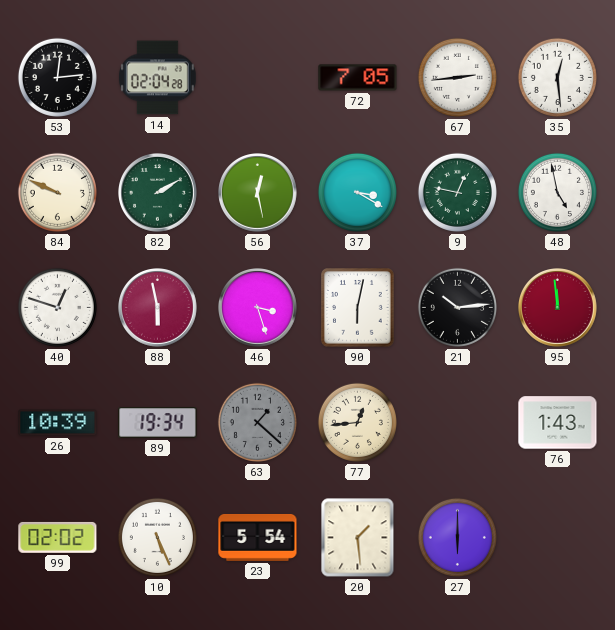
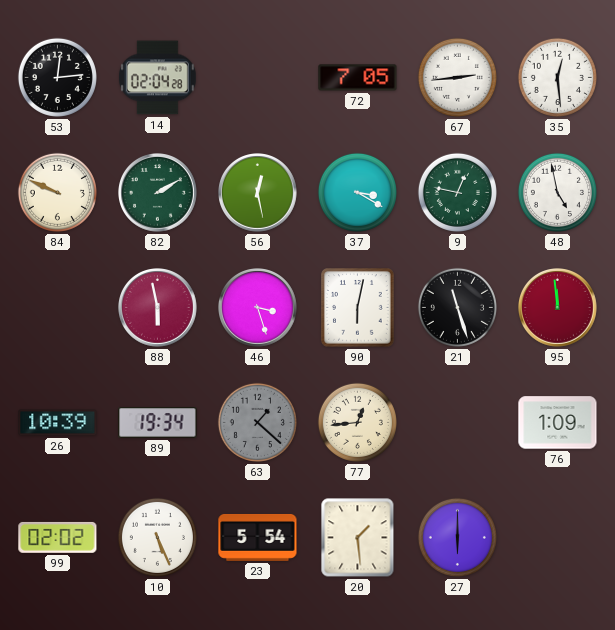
40: 12:48 -> none
21: 10:14 -> 11:27
76: 1:43 -> 1:09
